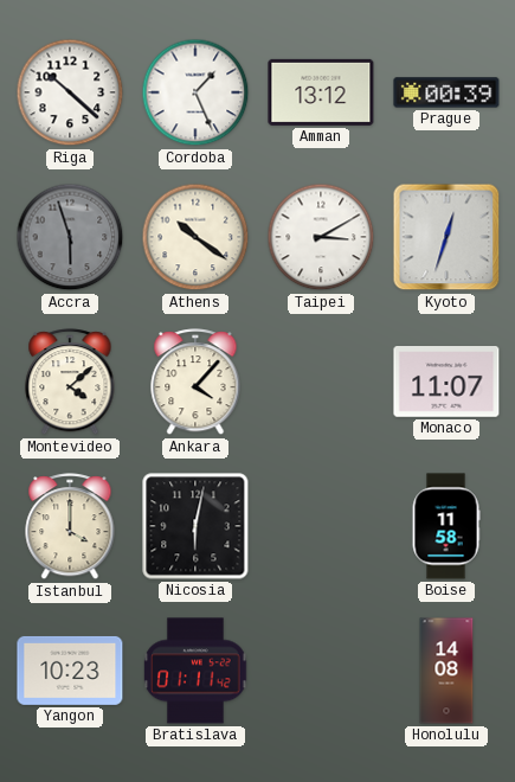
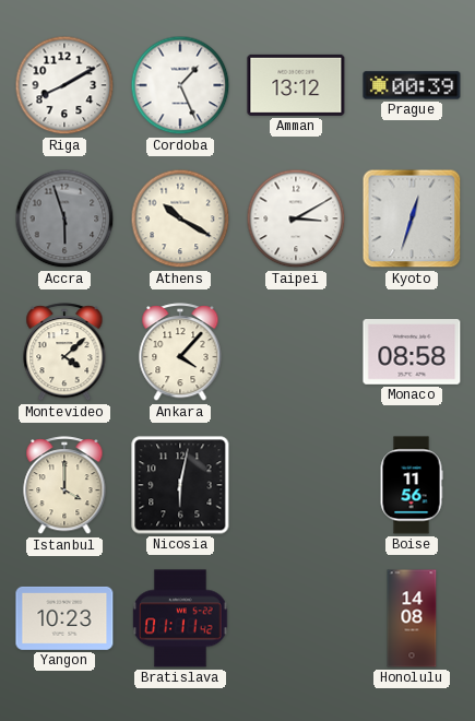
Riga: 10:22 -> 8:10
Athens: 10:21 -> 10:20
Monaco: 11:07 -> 08:58
Boise: 11:58 -> 11:56
